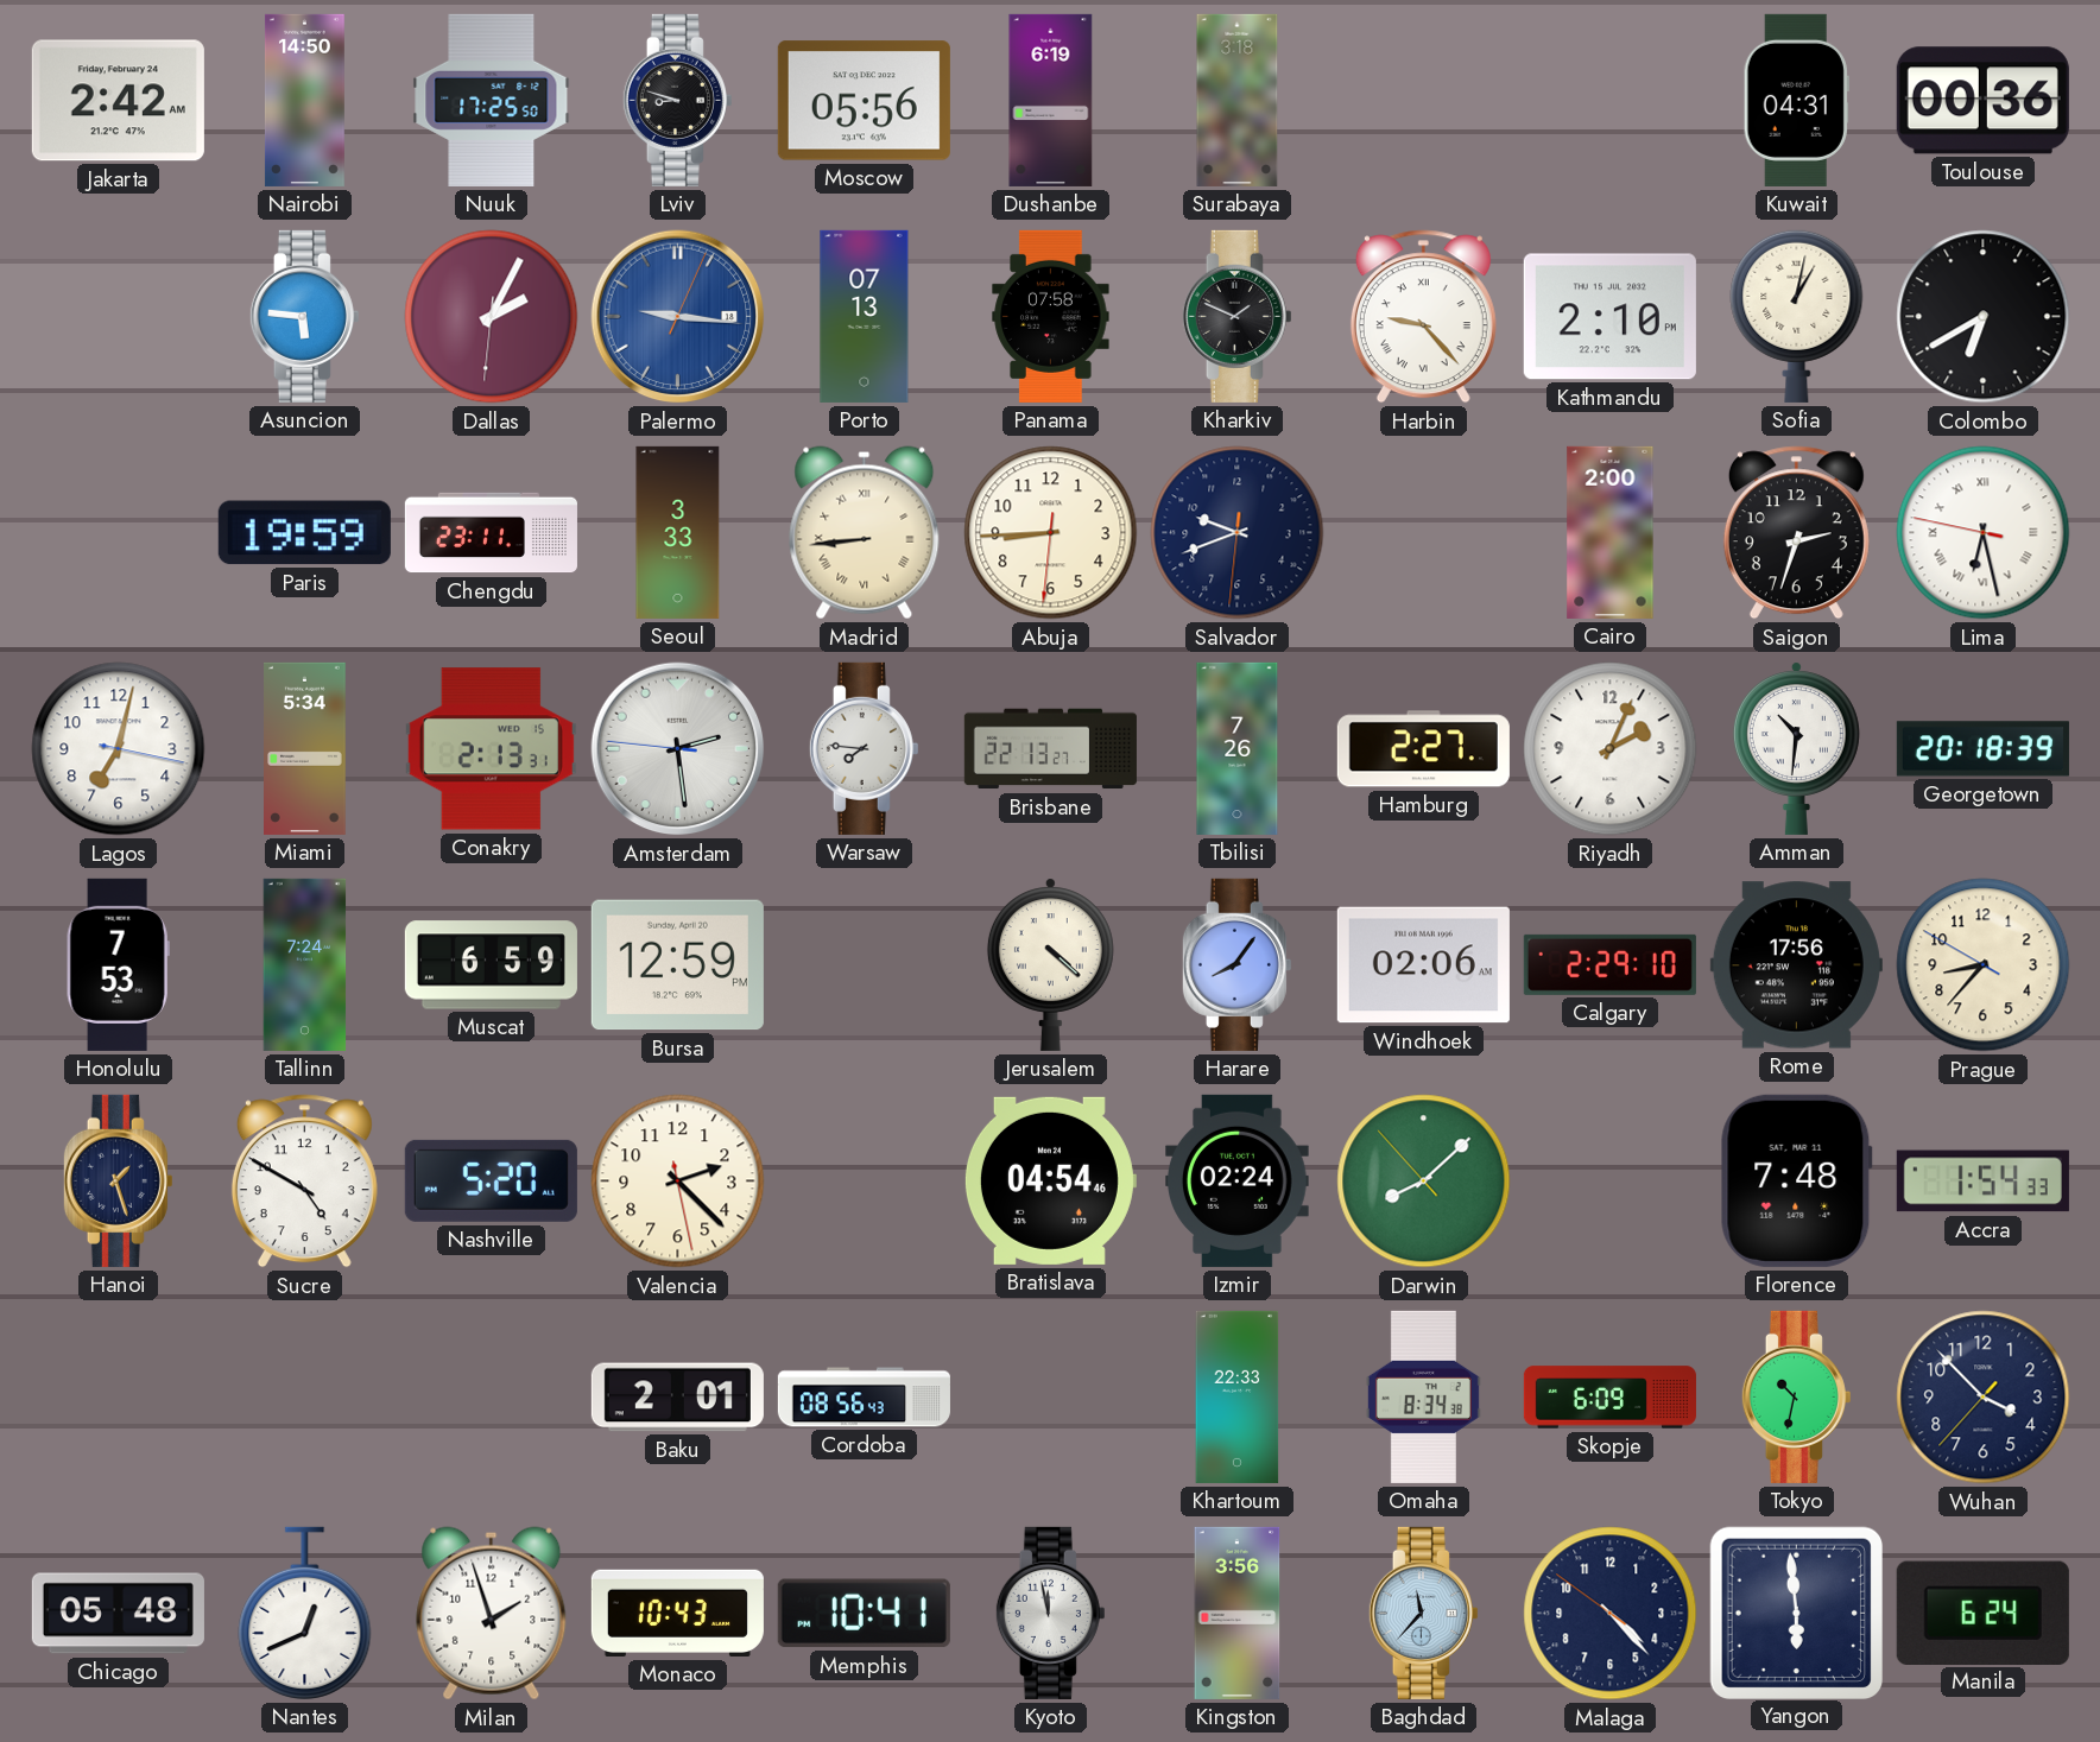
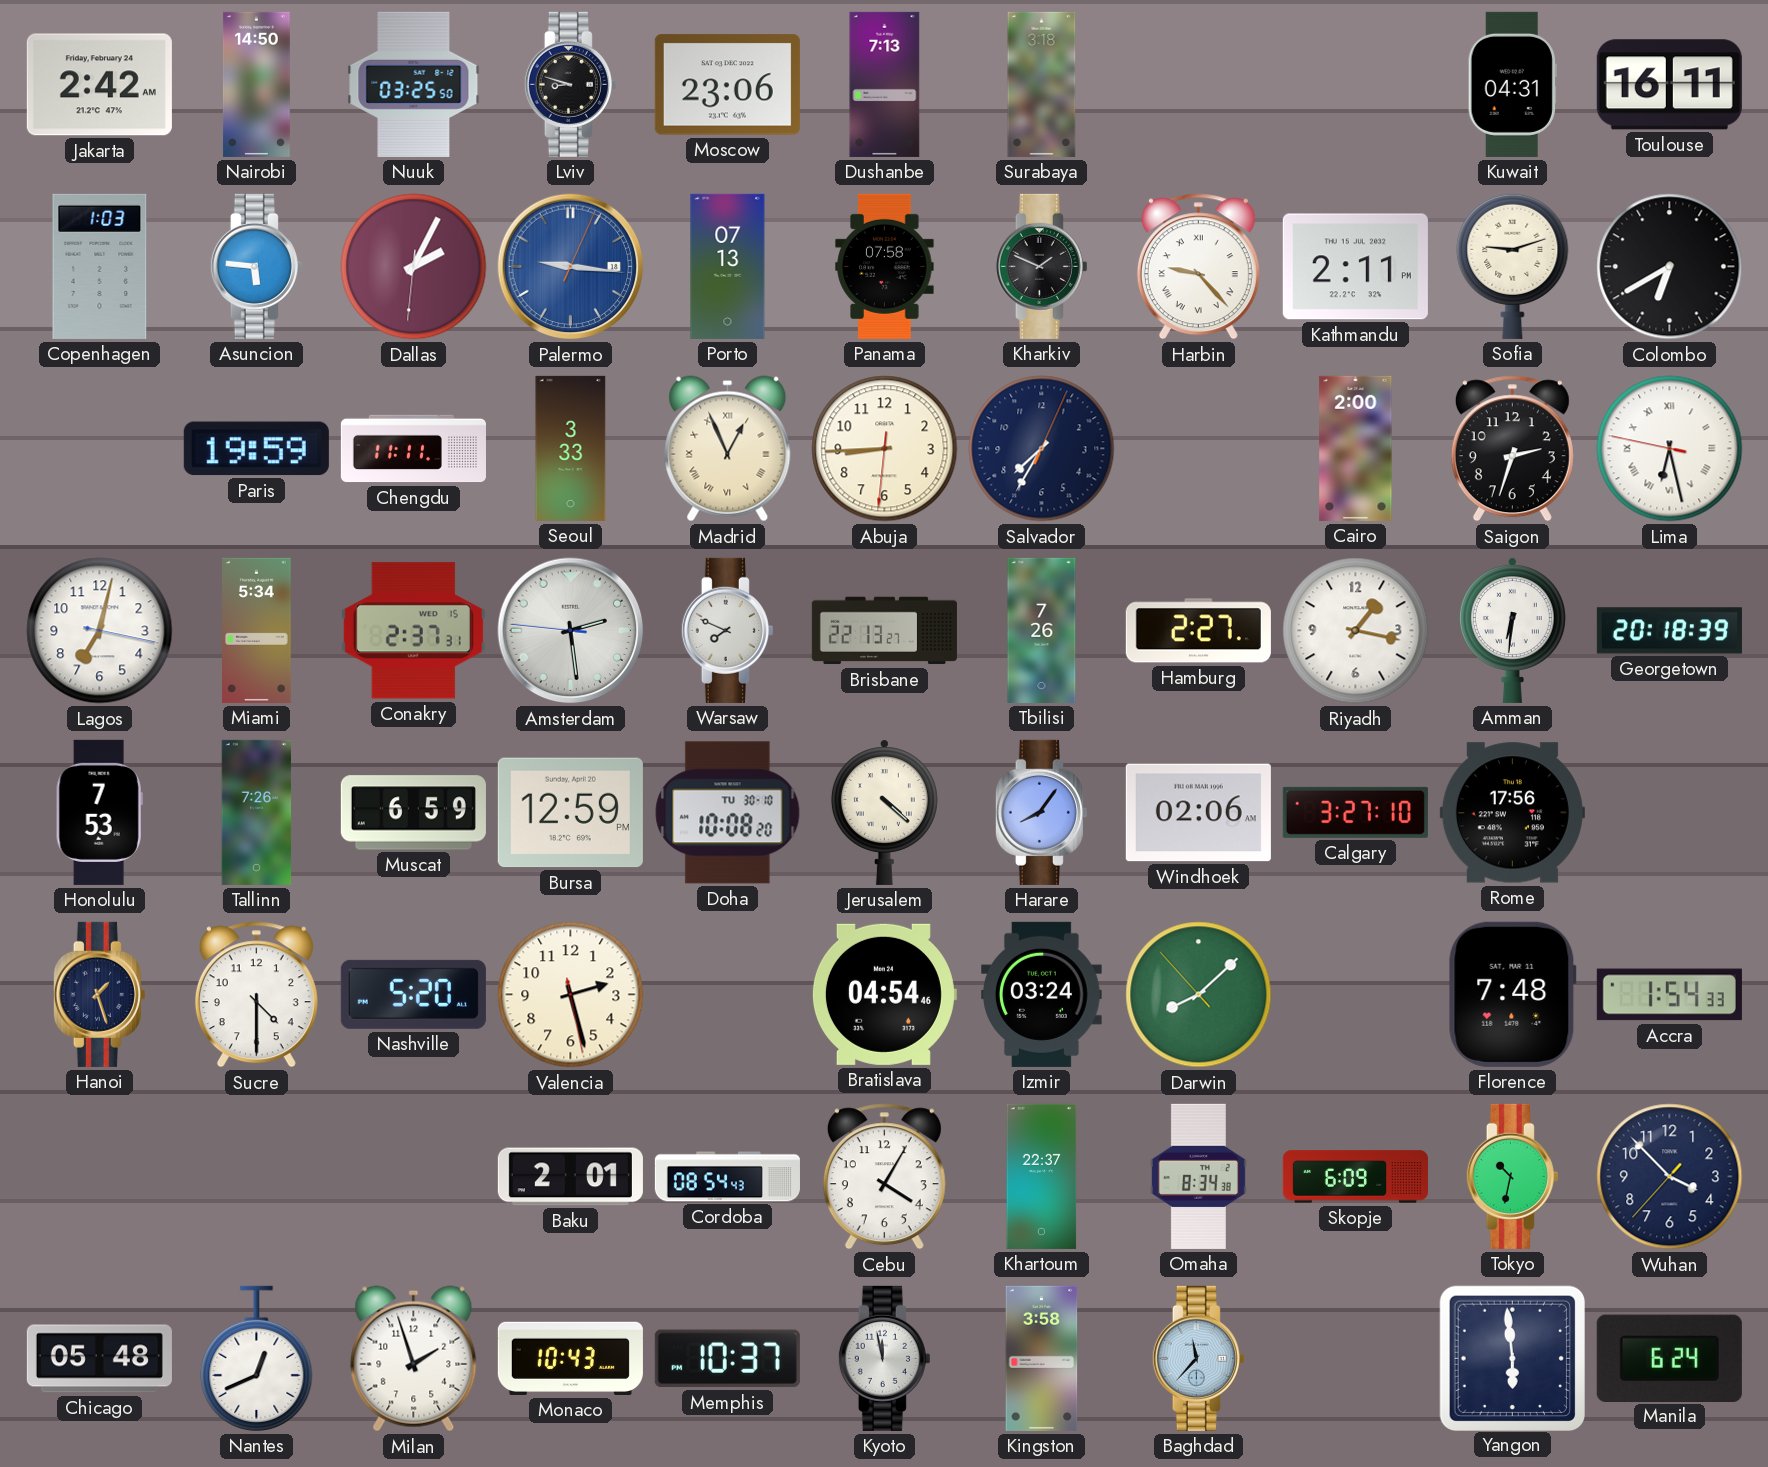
Nuuk: 17:25 -> 03:25
Moscow: 05:56 -> 23:06
Dushanbe: 6:19 -> 7:13
Toulouse: 00:36 -> 16:11
Copenhagen: none -> 1:03
Kathmandu: 2:10 -> 2:11
Sofia: 1:02 -> 9:12
Chengdu: 23:11 -> 11:11
Madrid: 8:44 -> 12:56
Salvador: 9:41 -> 7:35
Conakry: 2:13 -> 2:37
Warsaw: 7:46 -> 7:49
Riyadh: 2:04 -> 1:17
Amman: 10:31 -> 6:31
Tallinn: 7:24 -> 7:26
Doha: none -> 10:08
Calgary: 2:29 -> 3:27
Prague: 8:36 -> none
Sucre: 4:50 -> 4:30
Valencia: 2:22 -> 2:27
Izmir: 02:24 -> 03:24
Cordoba: 08:56 -> 08:54
Cebu: none -> 4:05
Khartoum: 22:33 -> 22:37
Memphis: 10:41 -> 10:37
Kingston: 3:56 -> 3:58
Malaga: 4:22 -> none
